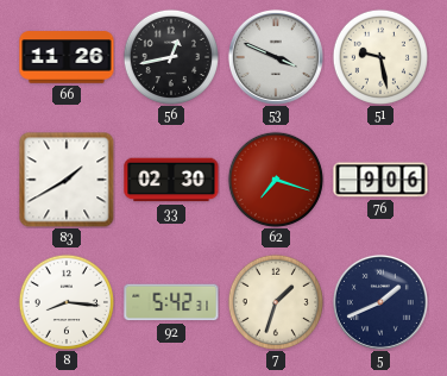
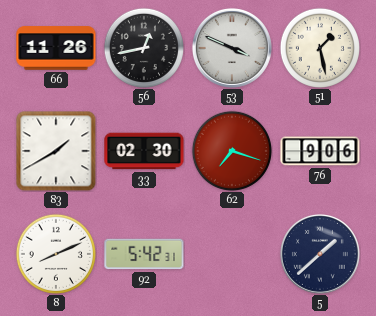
51: 9:28 -> 1:28
8: 8:16 -> 8:11
7: 1:33 -> none
5: 1:41 -> 1:38
